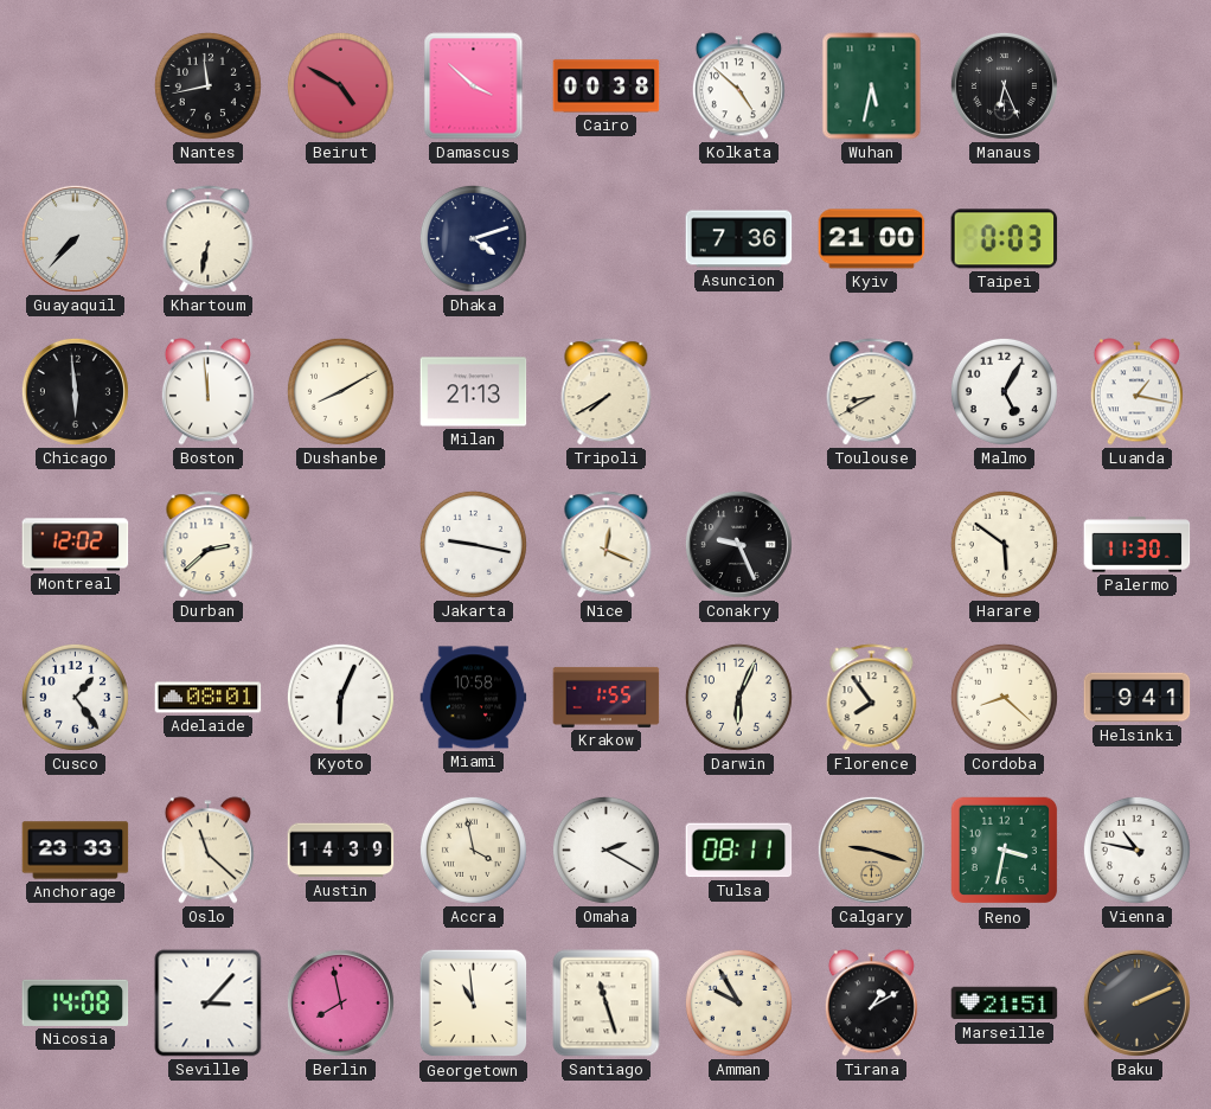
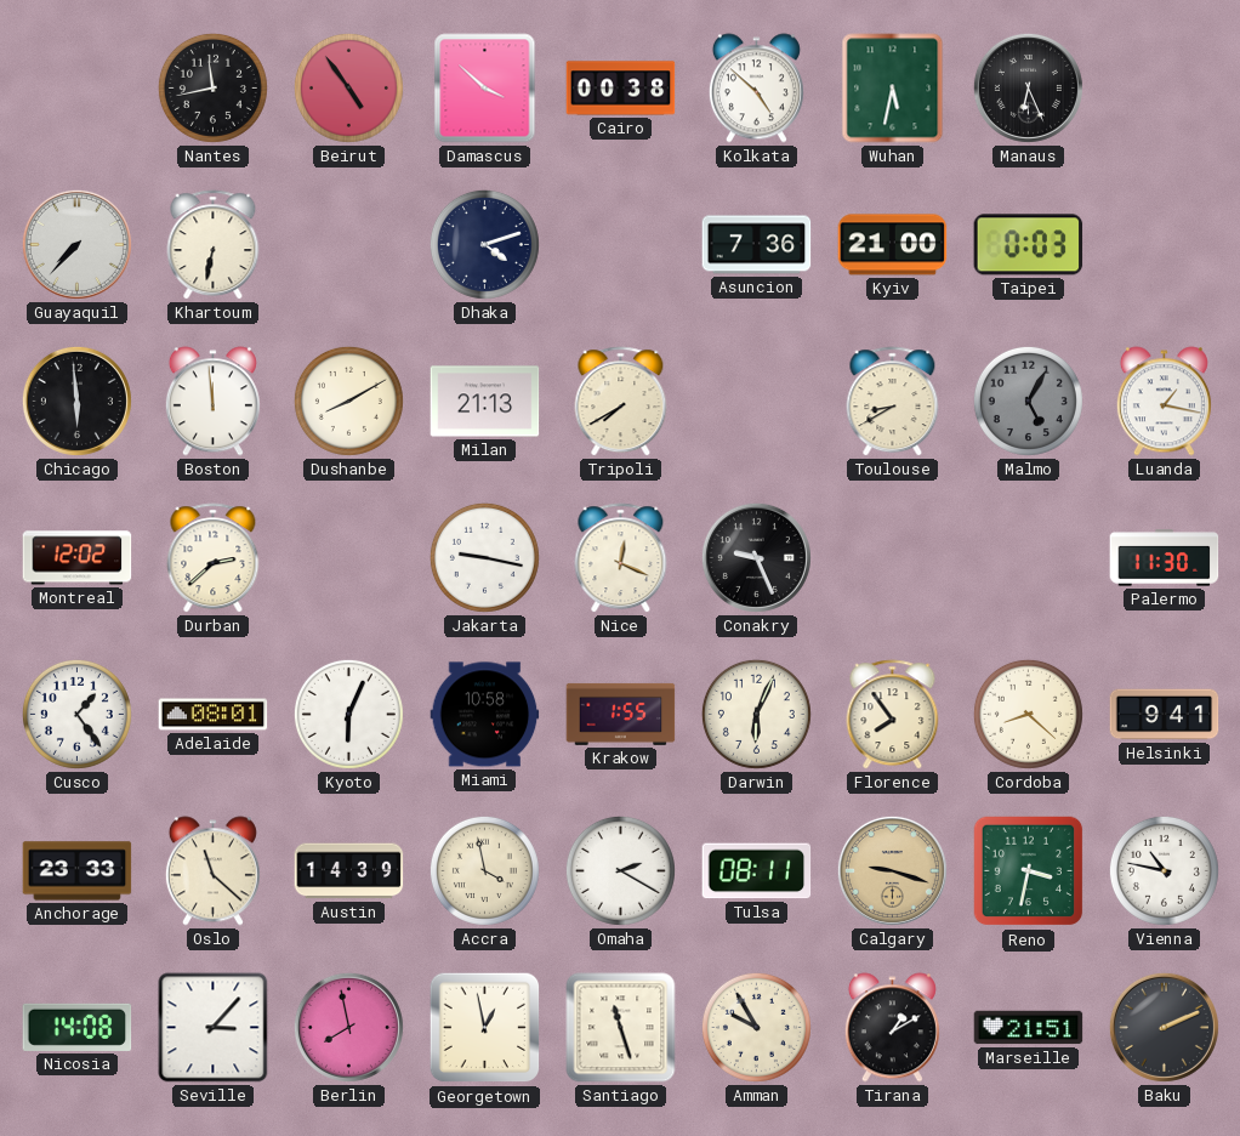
Beirut: 4:50 -> 4:54
Malmo dial: white -> grey
Harare: 5:51 -> none
Georgetown: 10:59 -> 12:58
